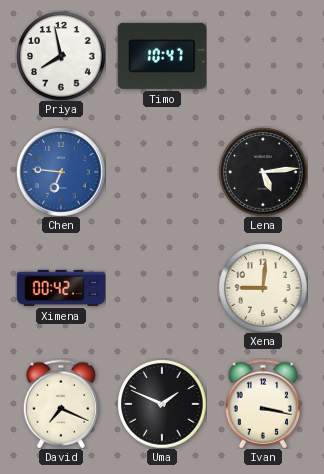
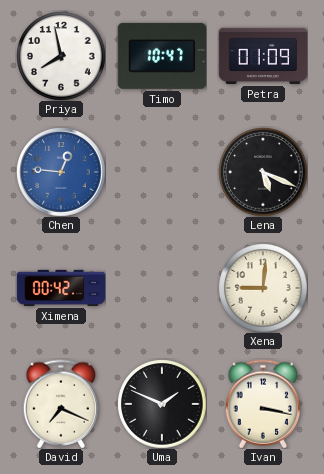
Petra: none -> 01:09
Chen: 6:46 -> 12:46
Lena: 5:14 -> 5:19
